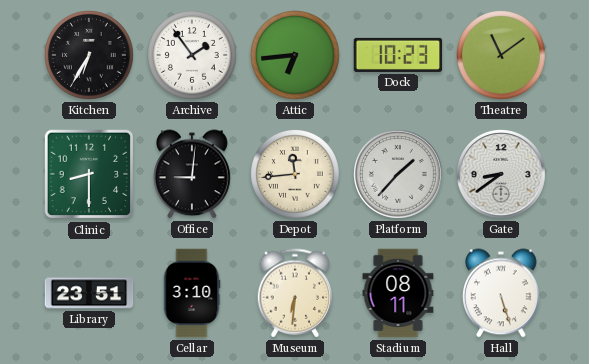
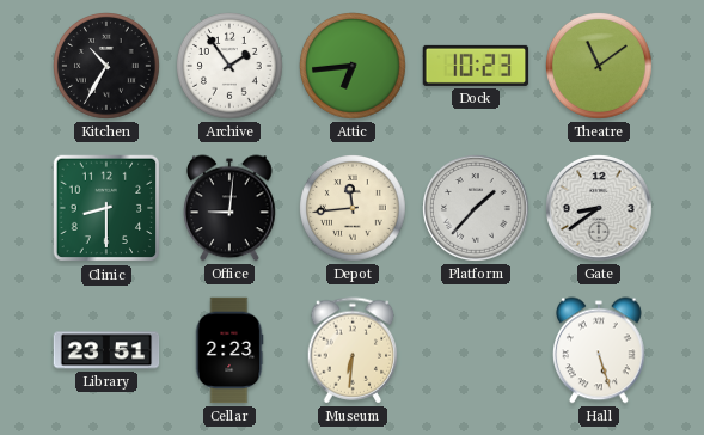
Kitchen: 6:35 -> 10:35
Cellar: 3:10 -> 2:23
Stadium: 08:11 -> none
